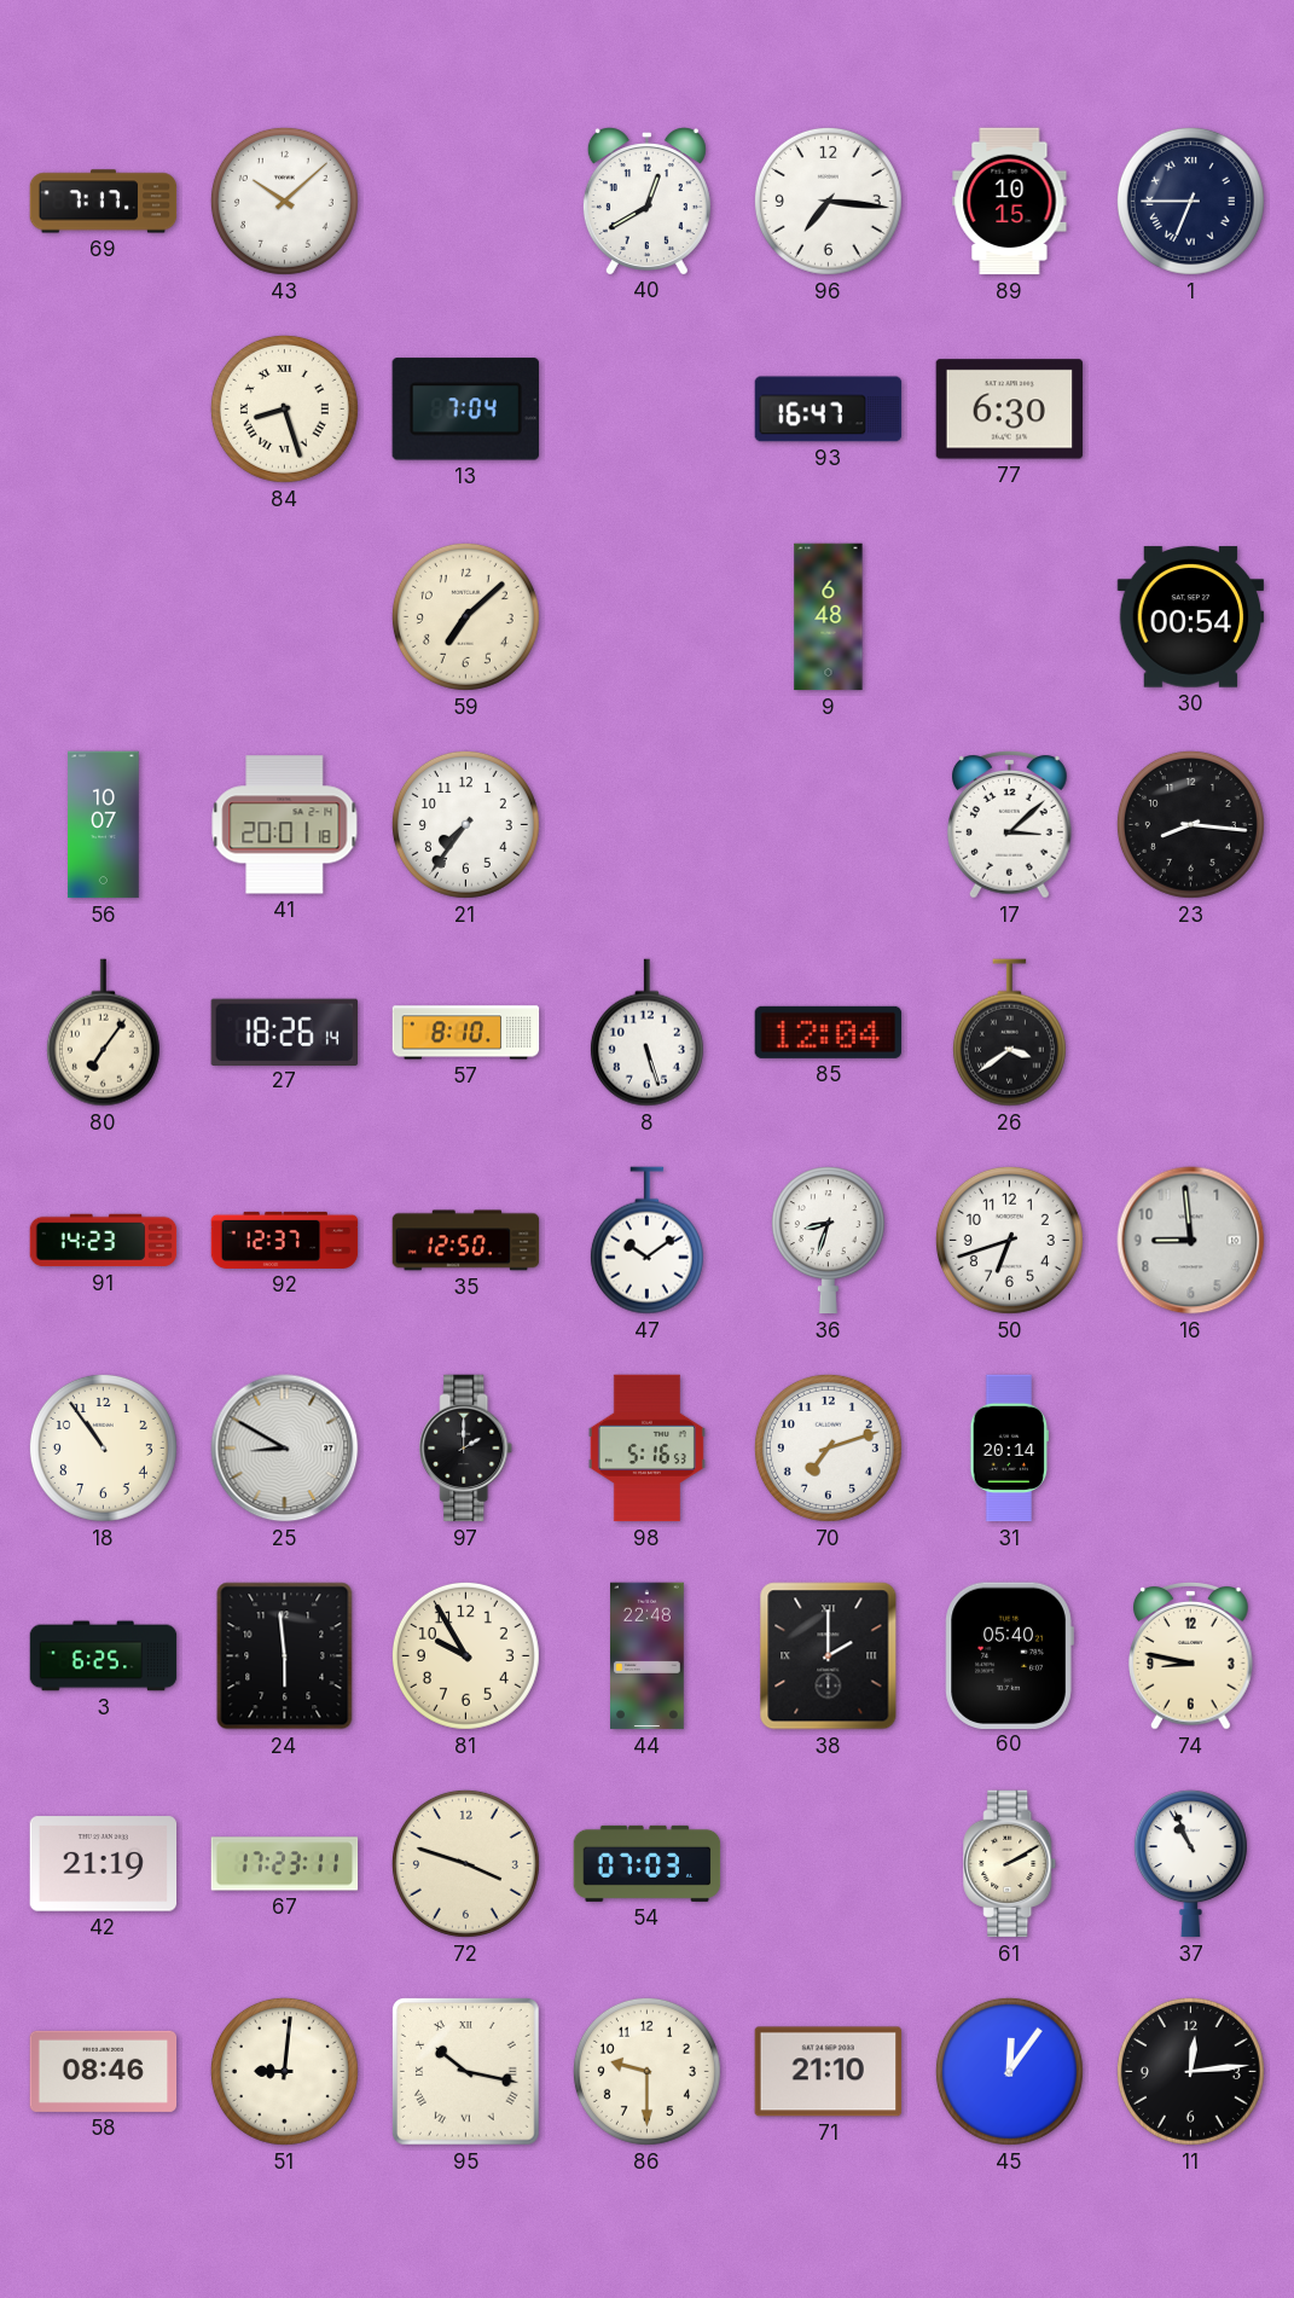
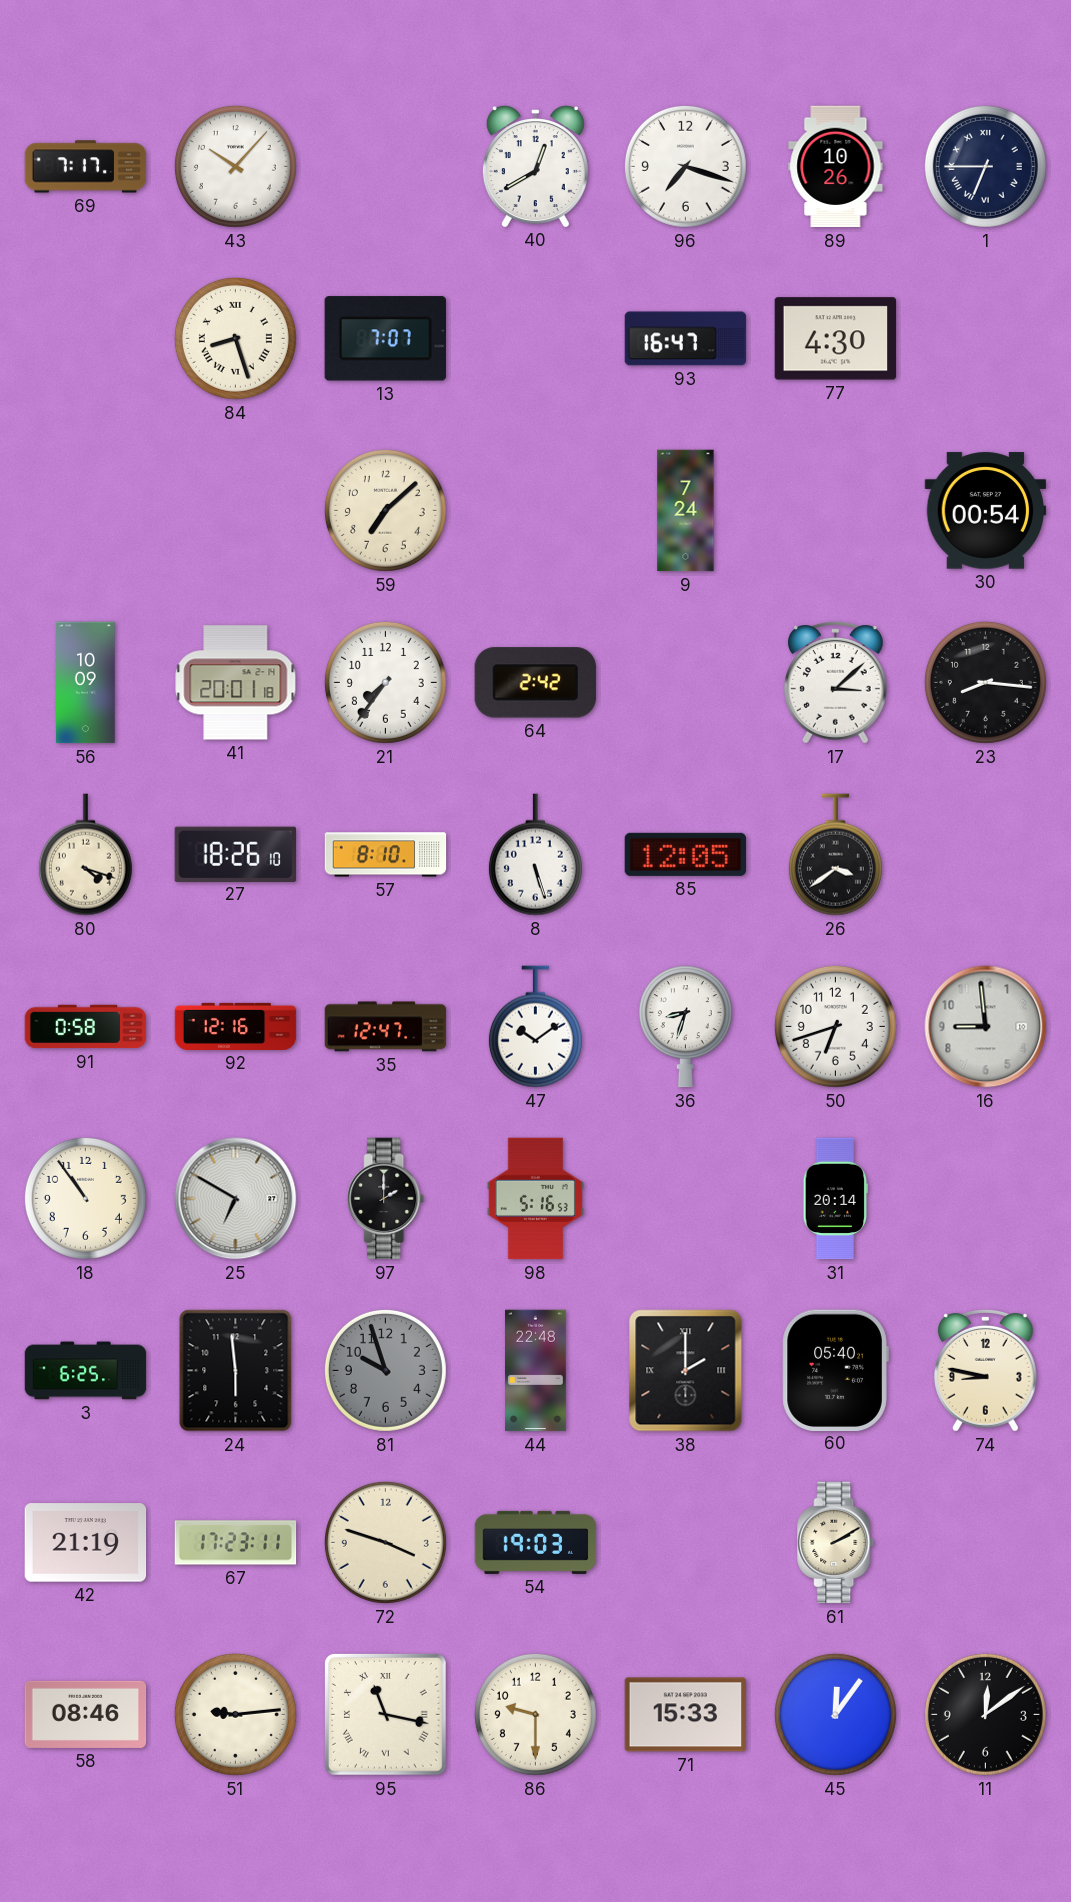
43: 10:08 -> 10:07
96: 7:16 -> 7:18
89: 10:15 -> 10:26
13: 7:04 -> 7:07
77: 6:30 -> 4:30
9: 6:48 -> 7:24
56: 10:07 -> 10:09
64: none -> 2:42
80: 7:06 -> 4:18
27: 18:26:14 -> 18:26:10
85: 12:04 -> 12:05
91: 14:23 -> 0:58
92: 12:37 -> 12:16
35: 12:50 -> 12:47
25: 8:50 -> 6:50
70: 7:12 -> none
81: 9:55 -> 9:57
81 dial: cream -> grey
54: 07:03 -> 19:03
37: 10:56 -> none
51: 9:01 -> 9:14
95: 10:17 -> 11:17
71: 21:10 -> 15:33
11: 12:14 -> 12:09
